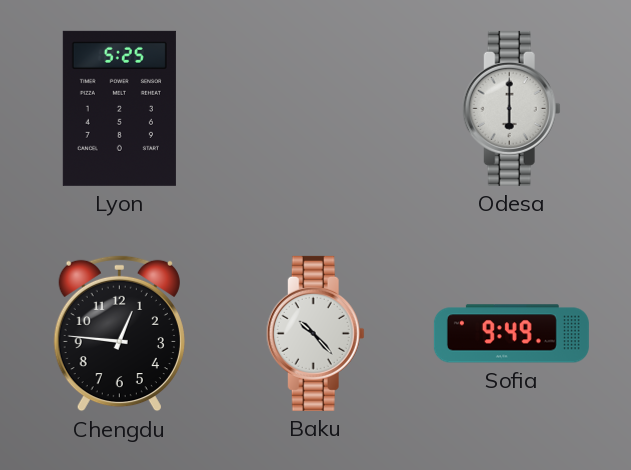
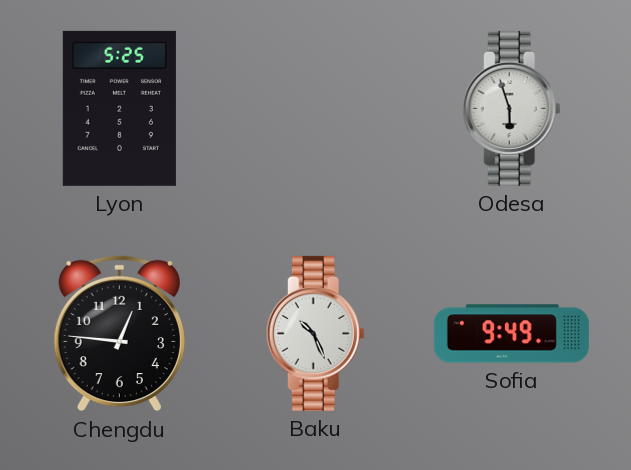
Odesa: 6:00 -> 5:57
Baku: 10:23 -> 10:26
